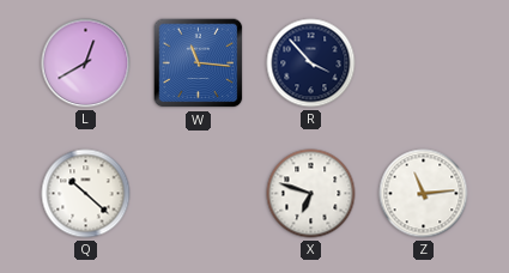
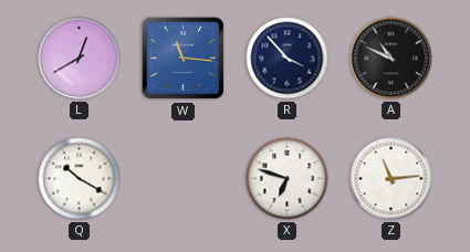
A: none -> 10:49
Q: 10:22 -> 10:20
